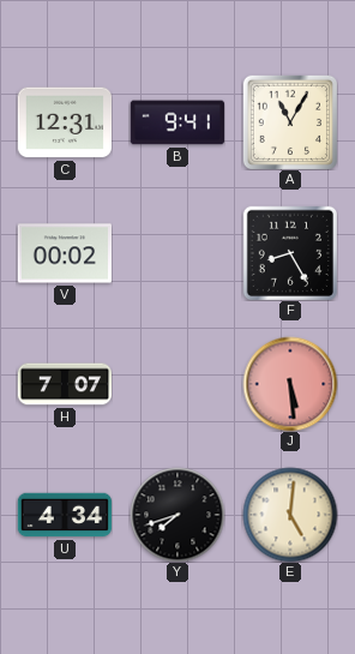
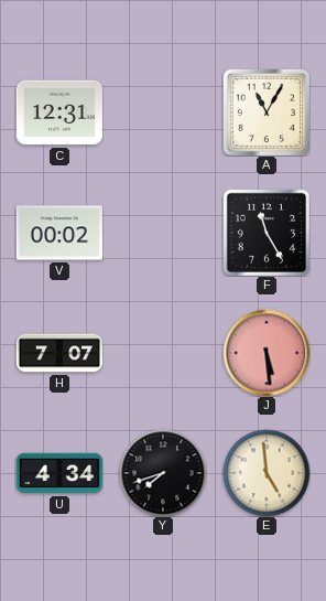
B: 9:41 -> none
F: 8:25 -> 11:25
E: 5:01 -> 4:59
